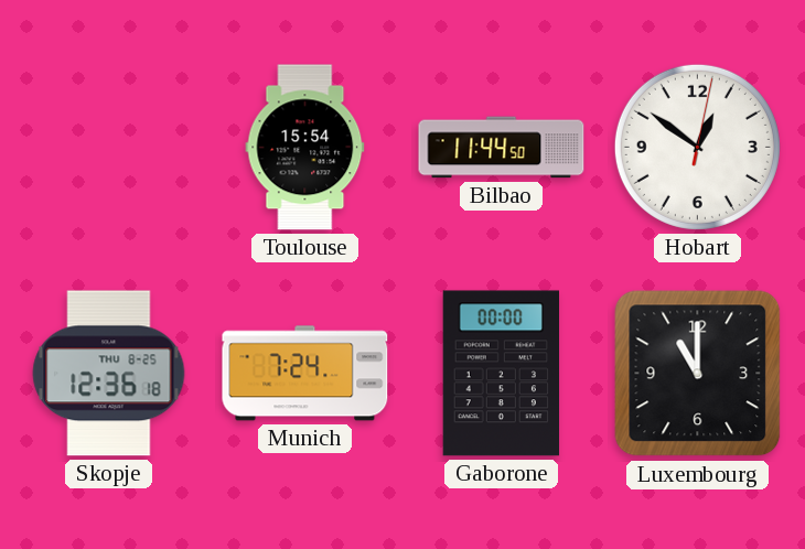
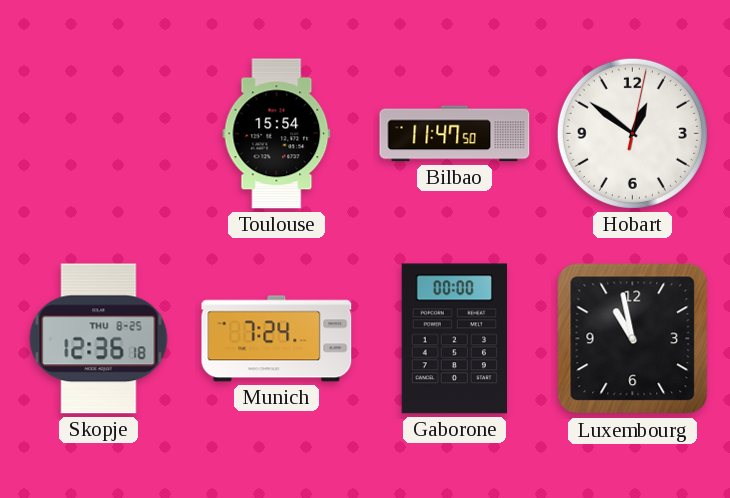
Bilbao: 11:44 -> 11:47
Luxembourg: 11:00 -> 10:58
